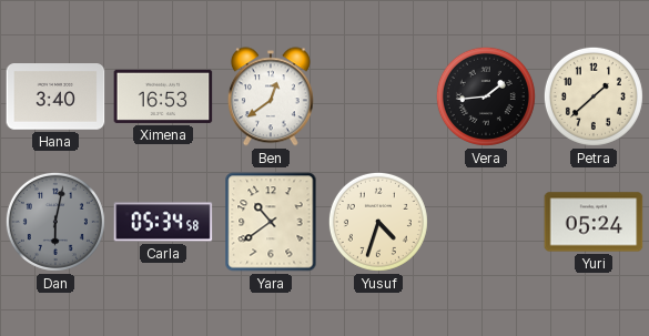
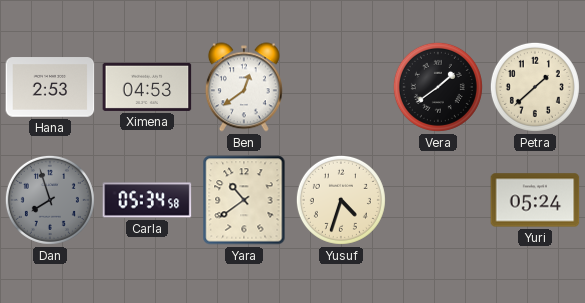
Hana: 3:40 -> 2:53
Ximena: 16:53 -> 04:53
Vera: 1:44 -> 1:39
Dan: 6:02 -> 7:57
